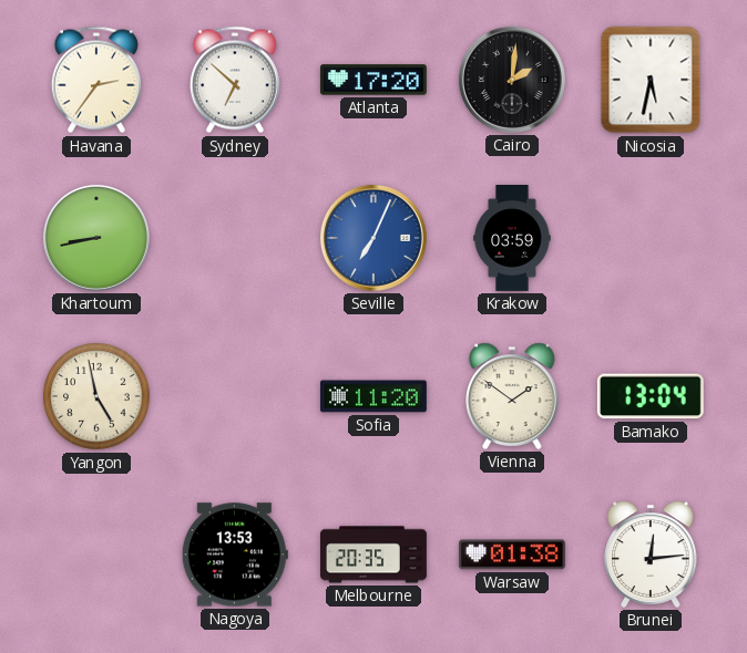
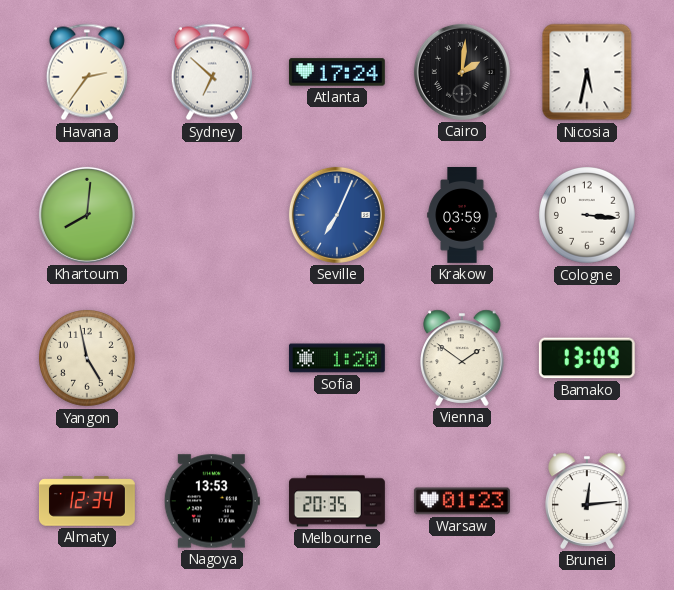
Atlanta: 17:20 -> 17:24
Khartoum: 8:43 -> 8:01
Cologne: none -> 3:16
Sofia: 11:20 -> 1:20
Bamako: 13:04 -> 13:09
Almaty: none -> 12:34
Warsaw: 01:38 -> 01:23
